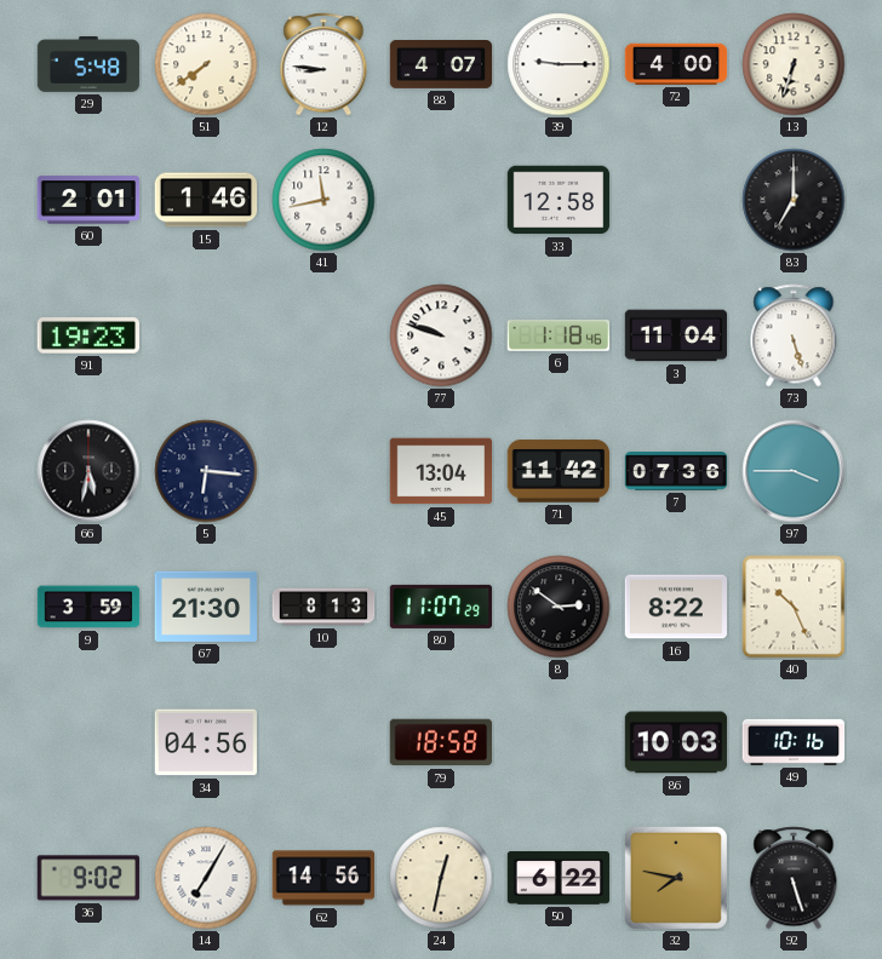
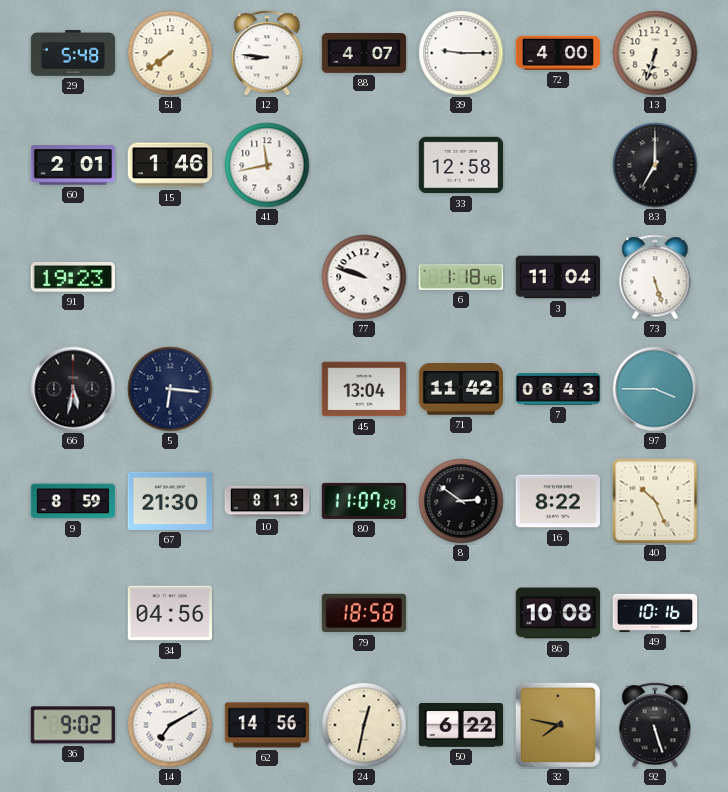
7: 07:36 -> 06:43
9: 3:59 -> 8:59
86: 10:03 -> 10:08
14: 7:05 -> 7:10
